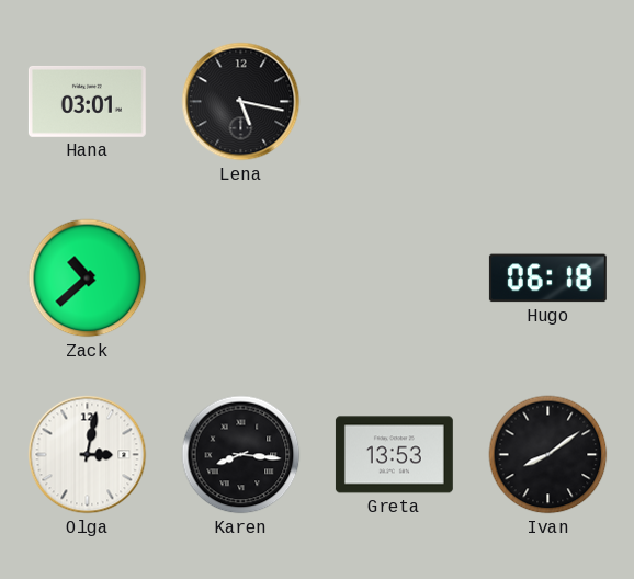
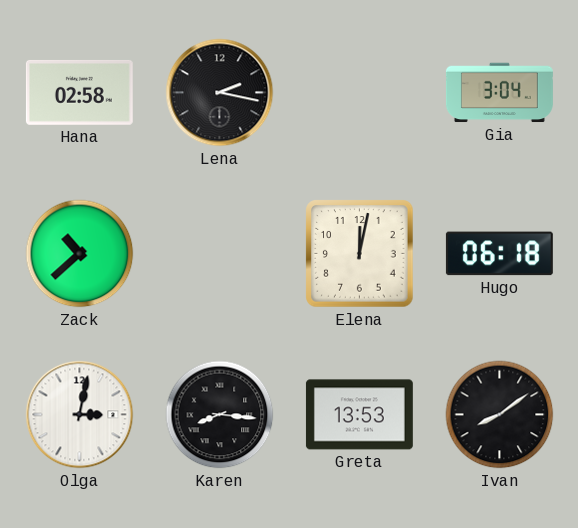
Hana: 03:01 -> 02:58
Lena: 5:17 -> 2:17
Gia: none -> 3:04
Elena: none -> 12:02
